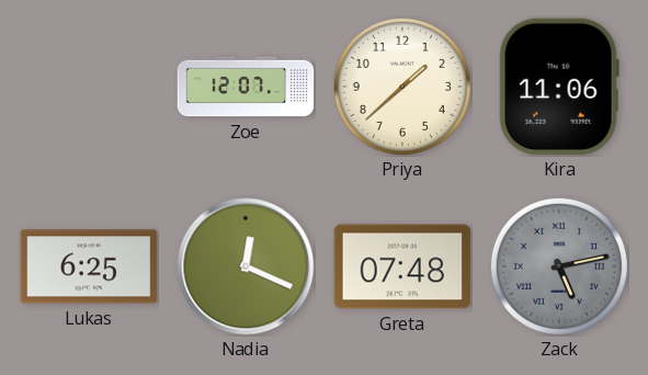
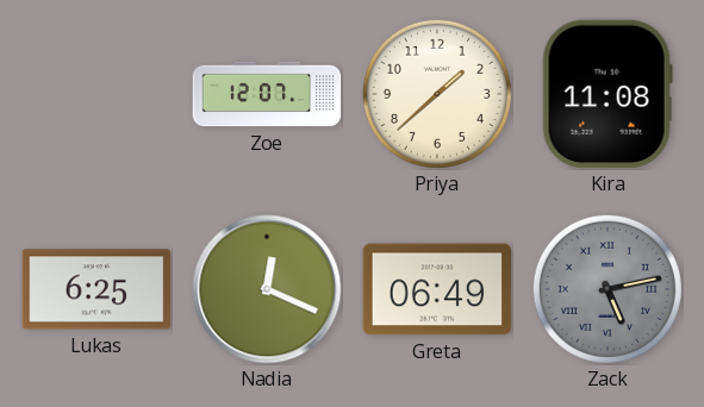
Kira: 11:06 -> 11:08
Greta: 07:48 -> 06:49
